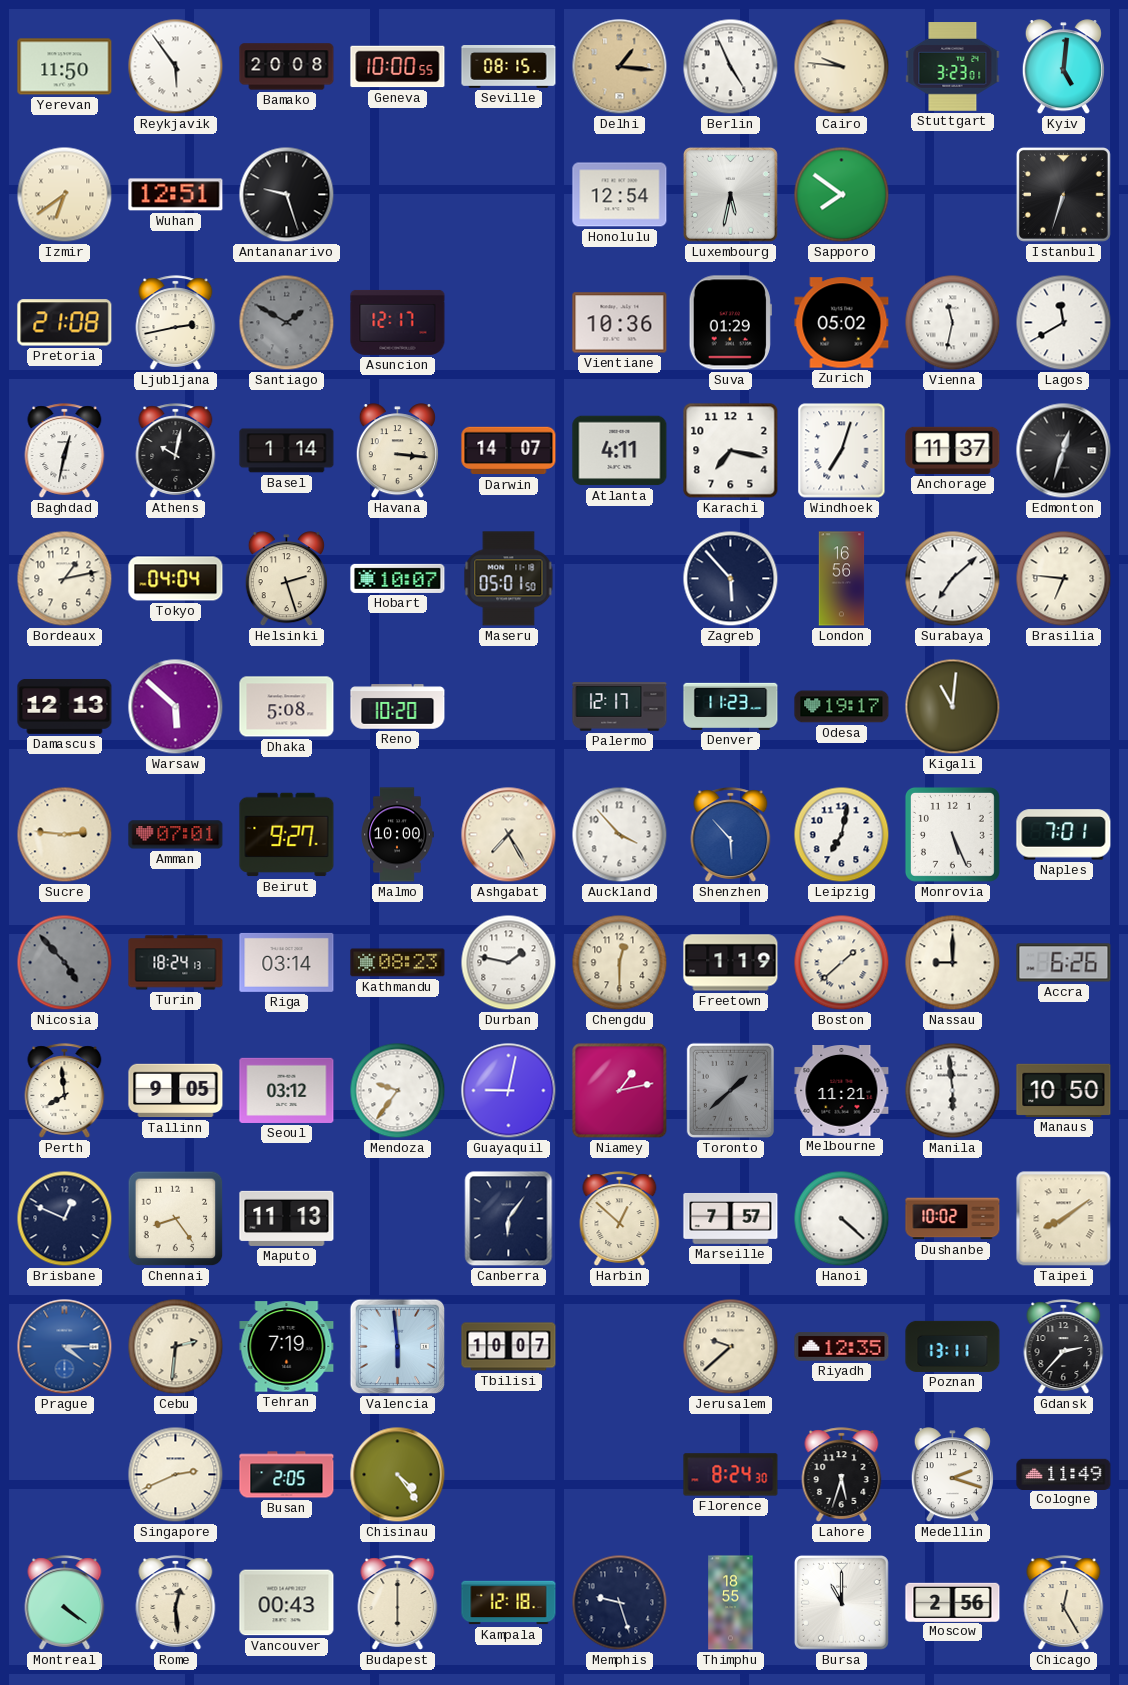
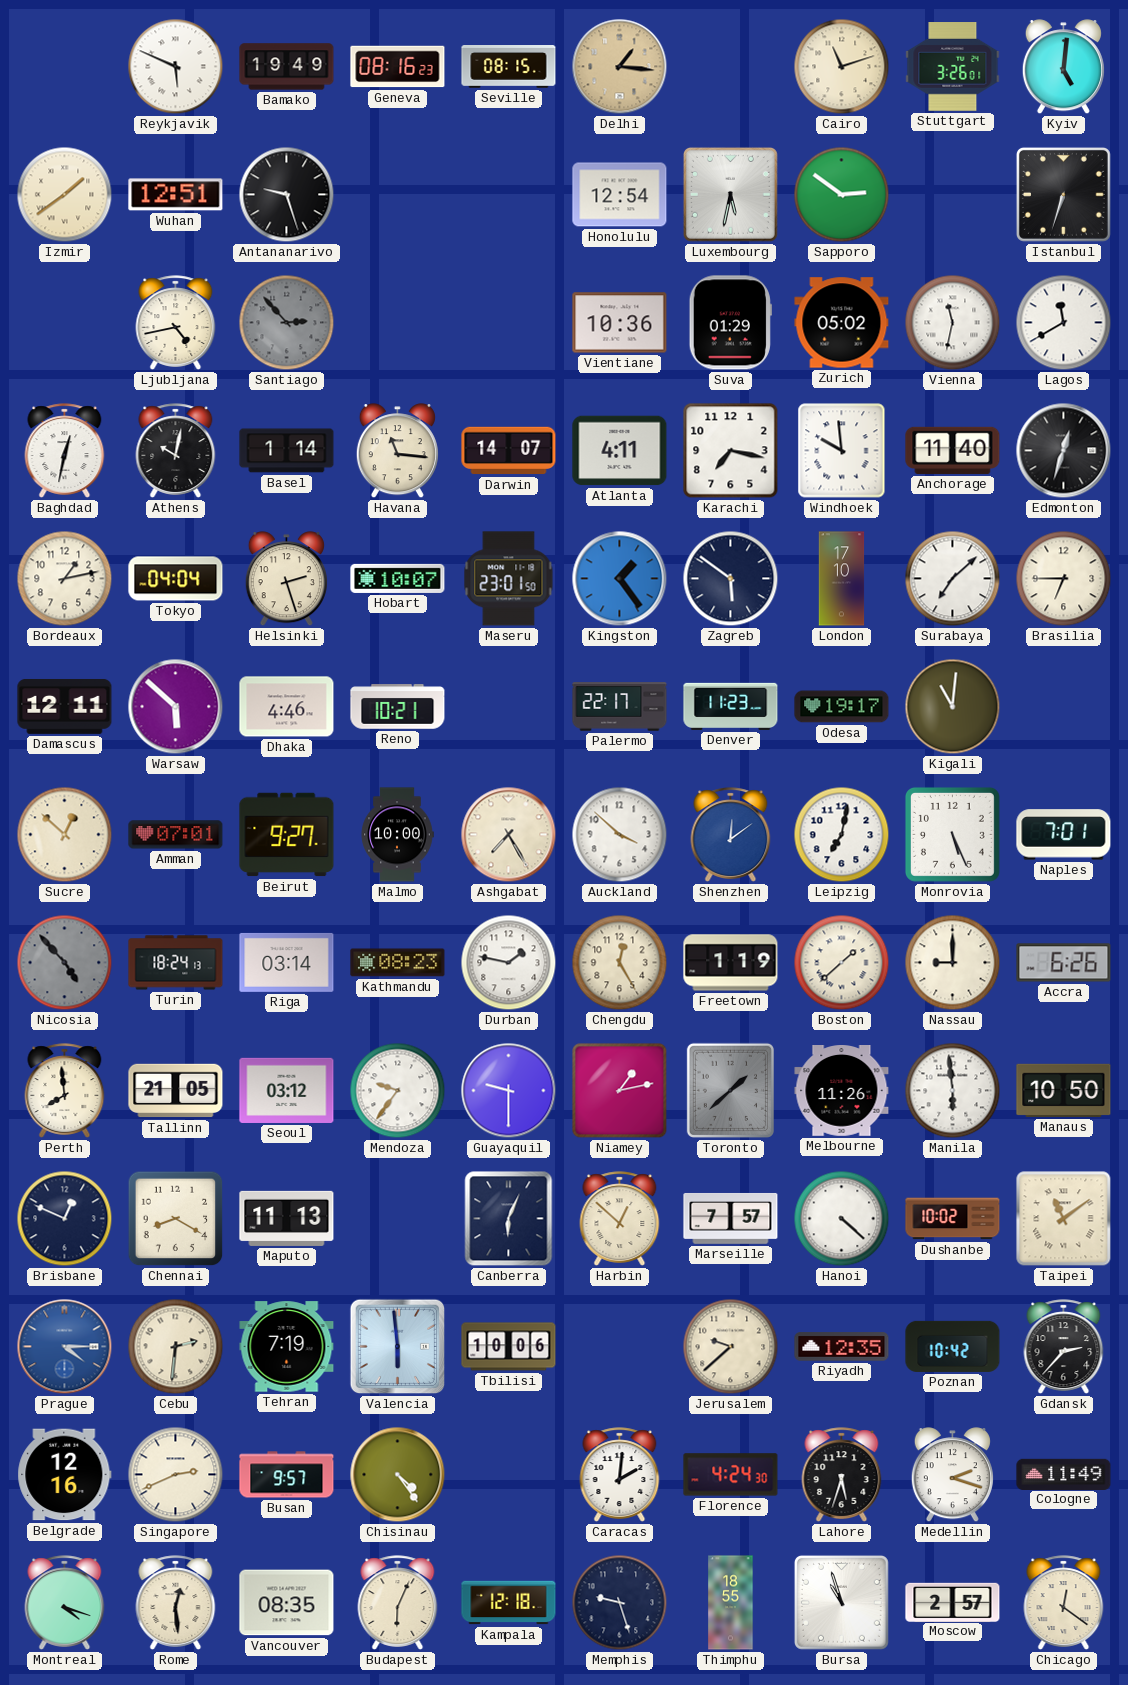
Yerevan: 11:50 -> none
Reykjavik: 5:54 -> 5:49
Bamako: 20:08 -> 19:49
Geneva: 10:00 -> 08:16
Berlin: 4:56 -> none
Cairo: 9:46 -> 11:12
Stuttgart: 3:23 -> 3:26
Izmir: 6:39 -> 1:39
Sapporo: 7:51 -> 2:51
Pretoria: 21:08 -> none
Ljubljana: 2:43 -> 4:43
Santiago: 1:50 -> 2:53
Asuncion: 12:17 -> none
Havana: 3:16 -> 11:16
Windhoek: 7:03 -> 9:59
Anchorage: 11:37 -> 11:40
Maseru: 05:01 -> 23:01
Kingston: none -> 1:24
Zagreb: 5:53 -> 5:51
London: 16:56 -> 17:10
Brasilia: 6:46 -> 6:45
Damascus: 12:13 -> 12:11
Dhaka: 5:08 -> 4:46
Reno: 10:20 -> 10:21
Palermo: 12:17 -> 22:17
Sucre: 2:46 -> 12:52
Auckland: 3:53 -> 3:52
Shenzhen: 5:53 -> 12:09
Chengdu: 12:30 -> 12:25
Tallinn: 9:05 -> 21:05
Guayaquil: 9:02 -> 9:30
Melbourne: 11:21 -> 11:26
Chennai: 8:24 -> 8:20
Canberra: 6:06 -> 6:04
Taipei: 8:09 -> 11:09
Tbilisi: 10:07 -> 10:06
Poznan: 13:11 -> 10:42
Belgrade: none -> 12:16
Busan: 2:05 -> 9:57
Caracas: none -> 2:01
Florence: 8:24 -> 4:24
Montreal: 4:21 -> 4:18
Vancouver: 00:43 -> 08:35
Budapest: 6:00 -> 6:04
Bursa: 11:00 -> 10:57
Moscow: 2:56 -> 2:57
Chicago: 12:25 -> 12:21
